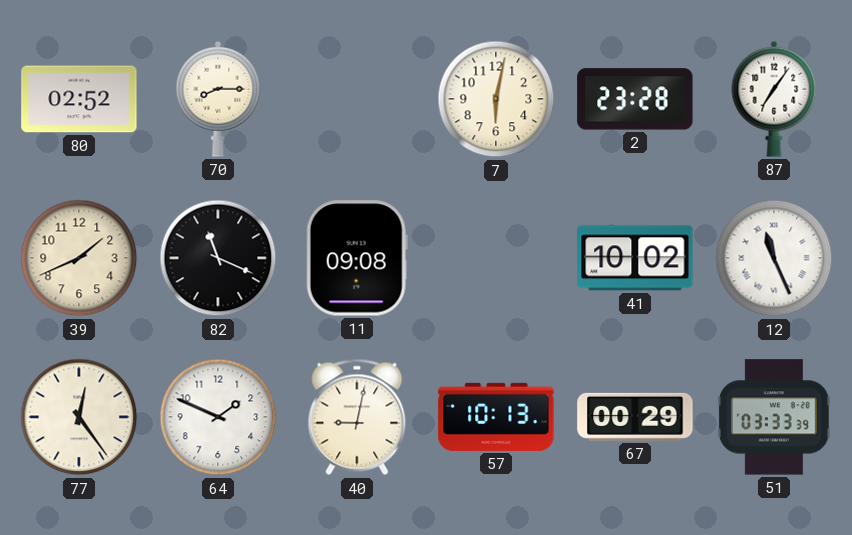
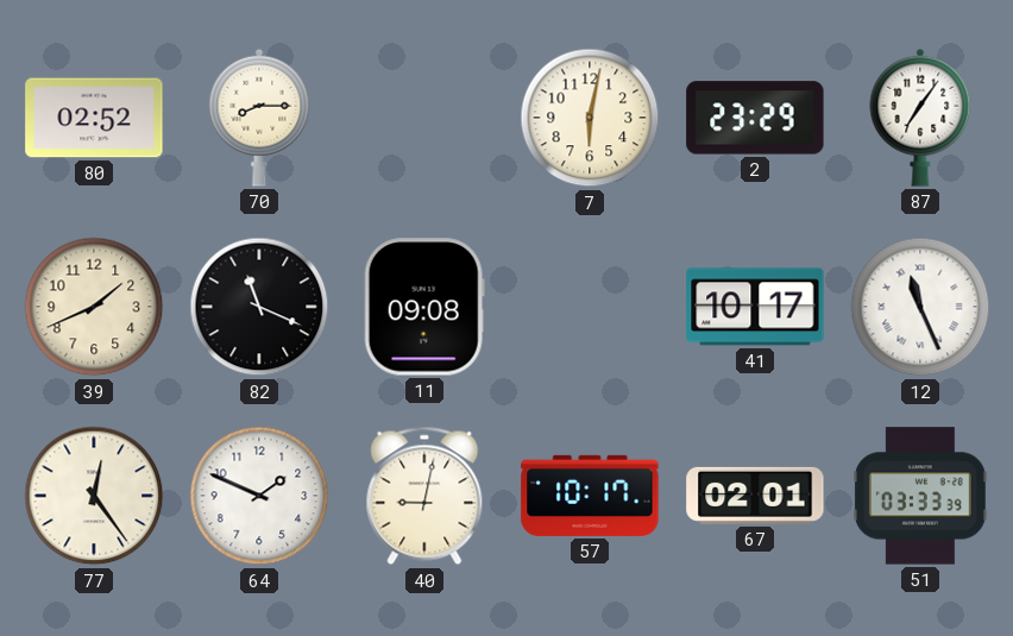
2: 23:28 -> 23:29
41: 10:02 -> 10:17
57: 10:13 -> 10:17
67: 00:29 -> 02:01
